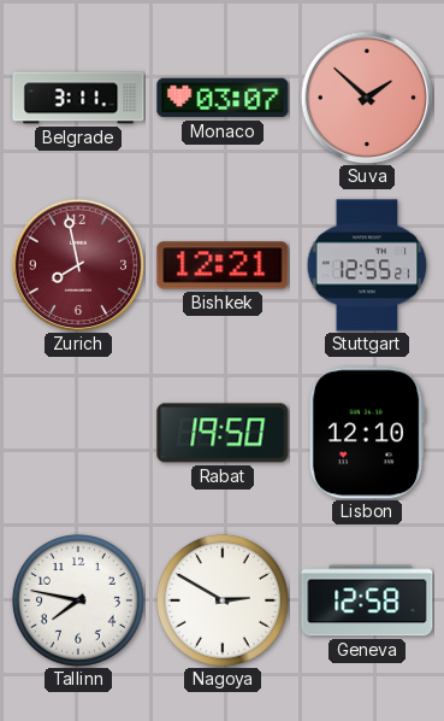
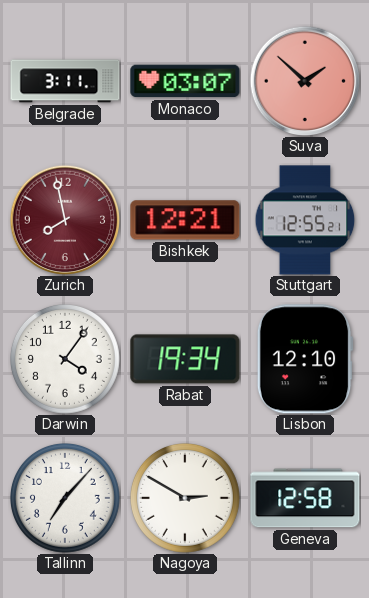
Darwin: none -> 4:06
Rabat: 19:50 -> 19:34
Tallinn: 7:47 -> 7:07
